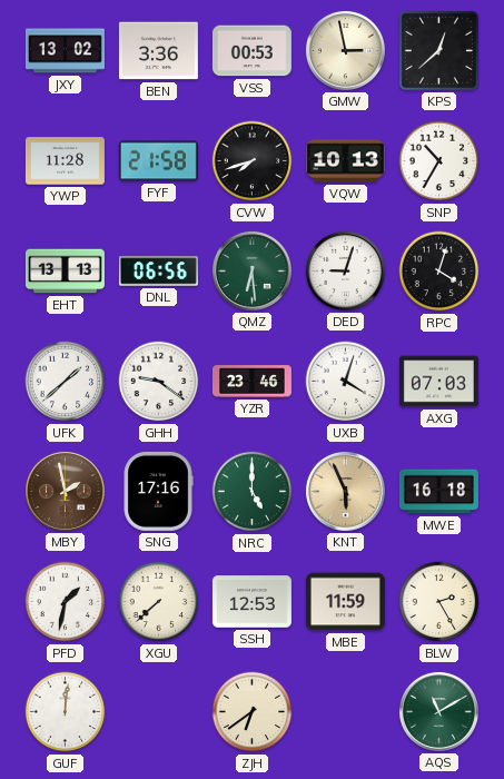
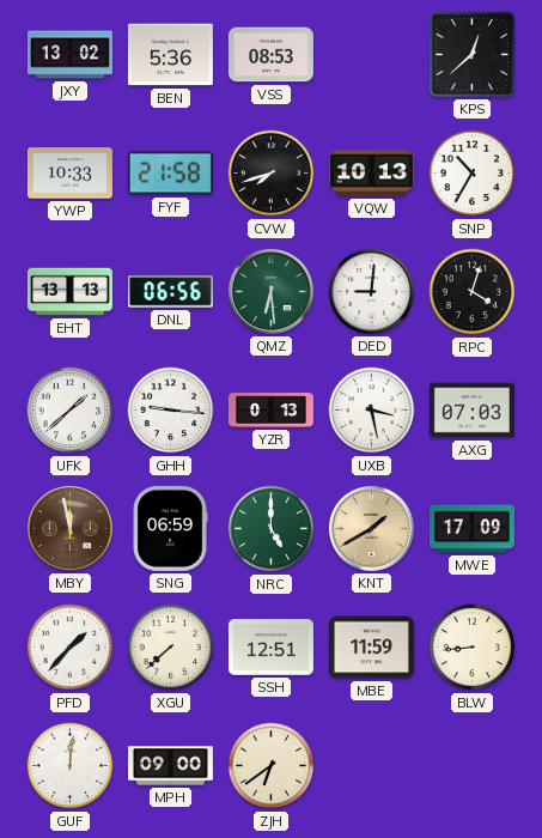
BEN: 3:36 -> 5:36
VSS: 00:53 -> 08:53
GMW: 2:58 -> none
YWP: 11:28 -> 10:33
DED: 9:03 -> 9:01
GHH: 9:21 -> 9:16
YZR: 23:46 -> 0:13
UXB: 4:03 -> 3:28
MBY: 1:58 -> 11:58
SNG: 17:16 -> 06:59
KNT: 5:56 -> 1:40
MWE: 16:18 -> 17:09
PFD: 1:32 -> 1:37
SSH: 12:53 -> 12:51
BLW: 2:25 -> 8:44
MPH: none -> 09:00
AQS: 11:10 -> none
